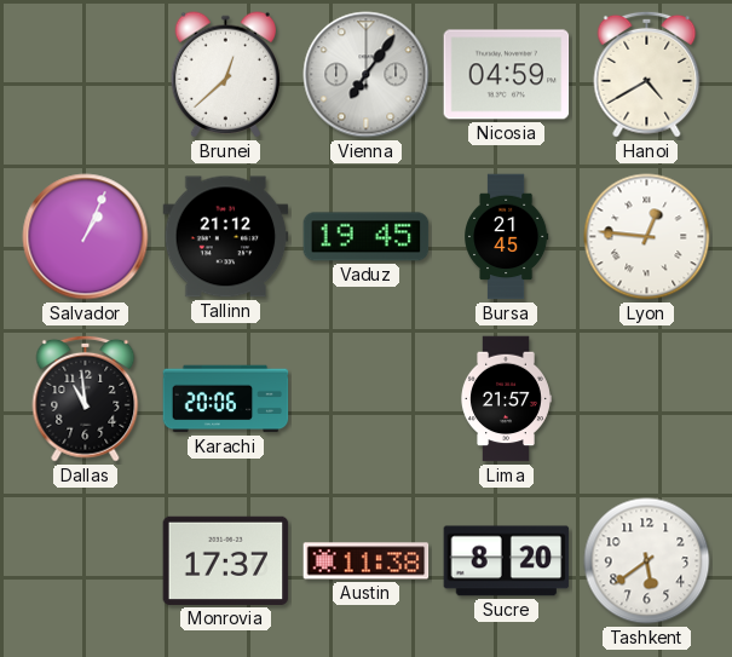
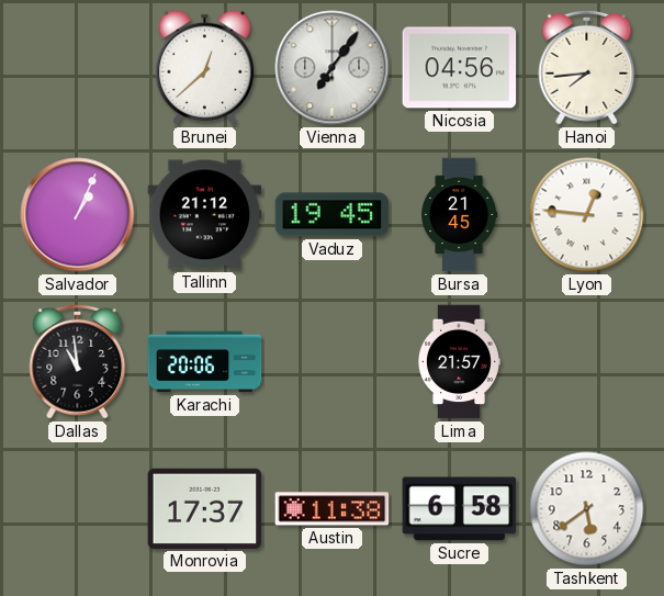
Nicosia: 04:59 -> 04:56
Hanoi: 4:40 -> 7:44
Sucre: 8:20 -> 6:58
